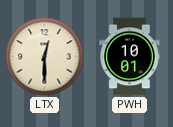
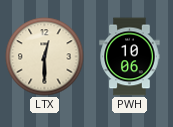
PWH: 10:01 -> 10:06
